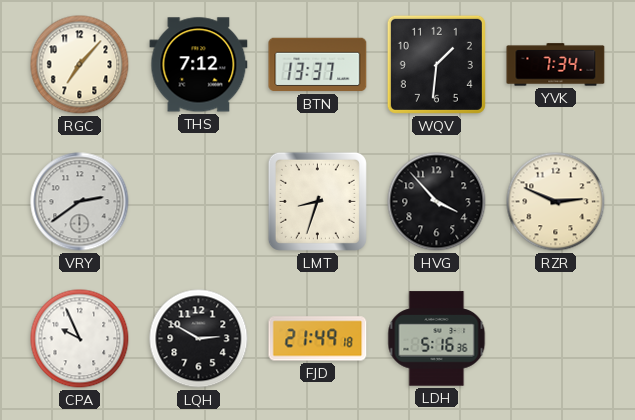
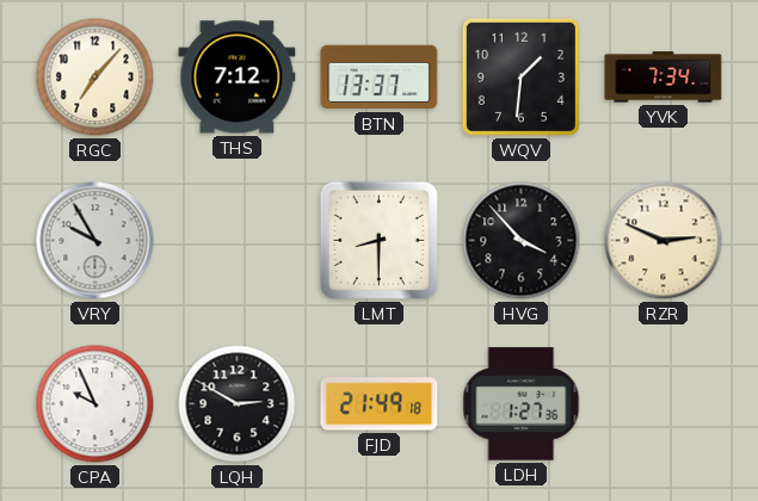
VRY: 2:39 -> 9:55
LMT: 8:33 -> 8:30
LDH: 5:16 -> 1:27
